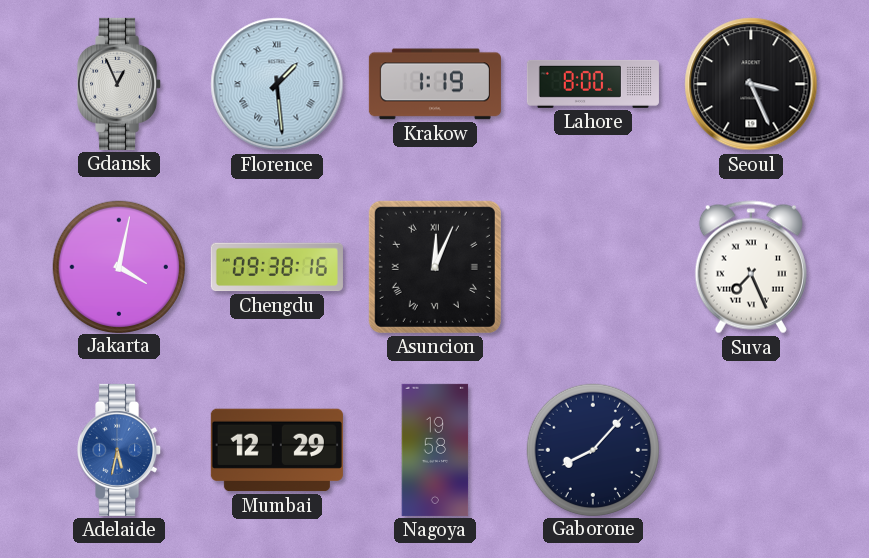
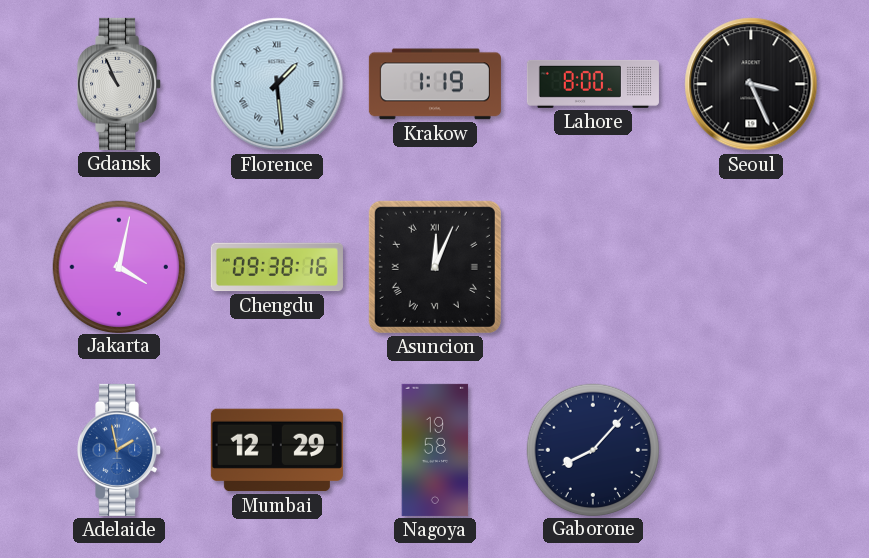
Gdansk: 12:56 -> 10:56
Suva: 7:26 -> none
Adelaide: 5:32 -> 1:58
